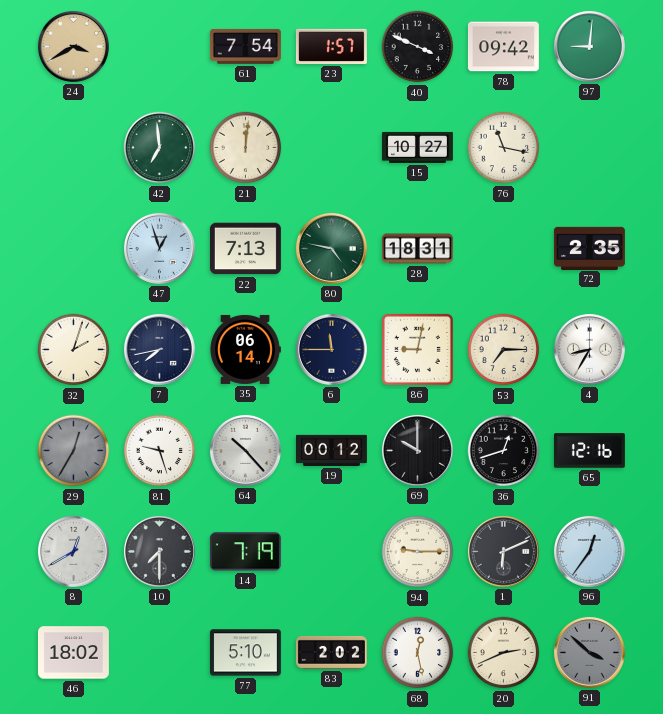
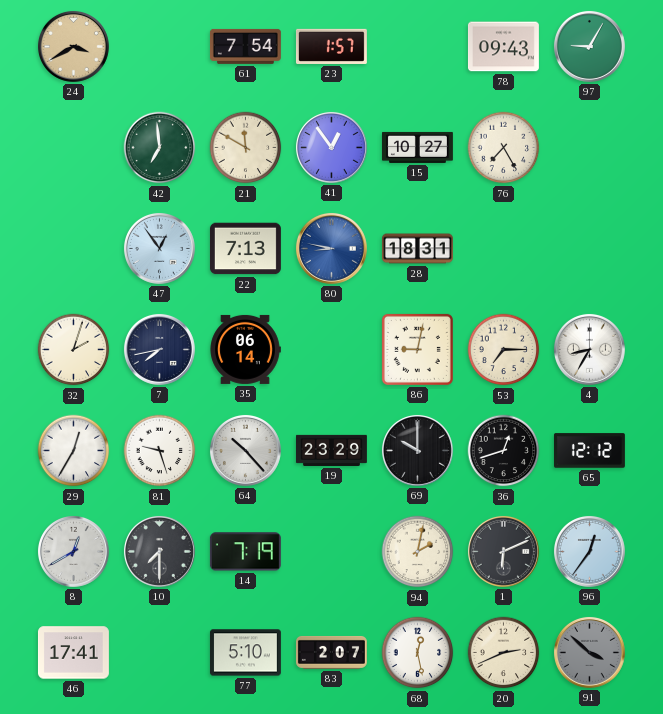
40: 3:49 -> none
78: 09:42 -> 09:43
97: 9:01 -> 9:05
21: 12:01 -> 11:50
41: none -> 12:54
76: 11:17 -> 7:25
47: 12:57 -> 12:54
80: 4:47 -> 8:47
80 dial: green -> blue
72: 2:35 -> none
6: 11:45 -> none
29 dial: grey -> white
19: 00:12 -> 23:29
65: 12:16 -> 12:12
94: 9:15 -> 2:02
46: 18:02 -> 17:41
83: 2:02 -> 2:07
